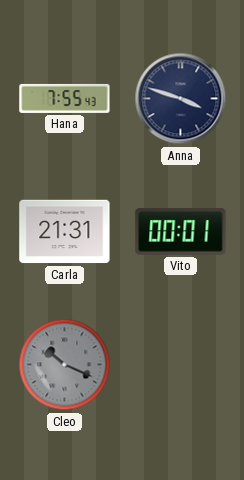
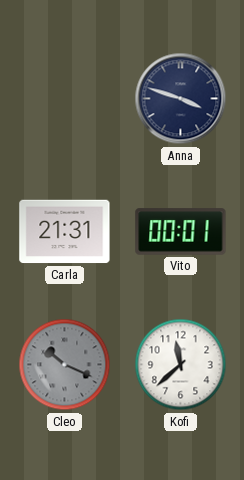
Hana: 7:55 -> none
Kofi: none -> 11:38
